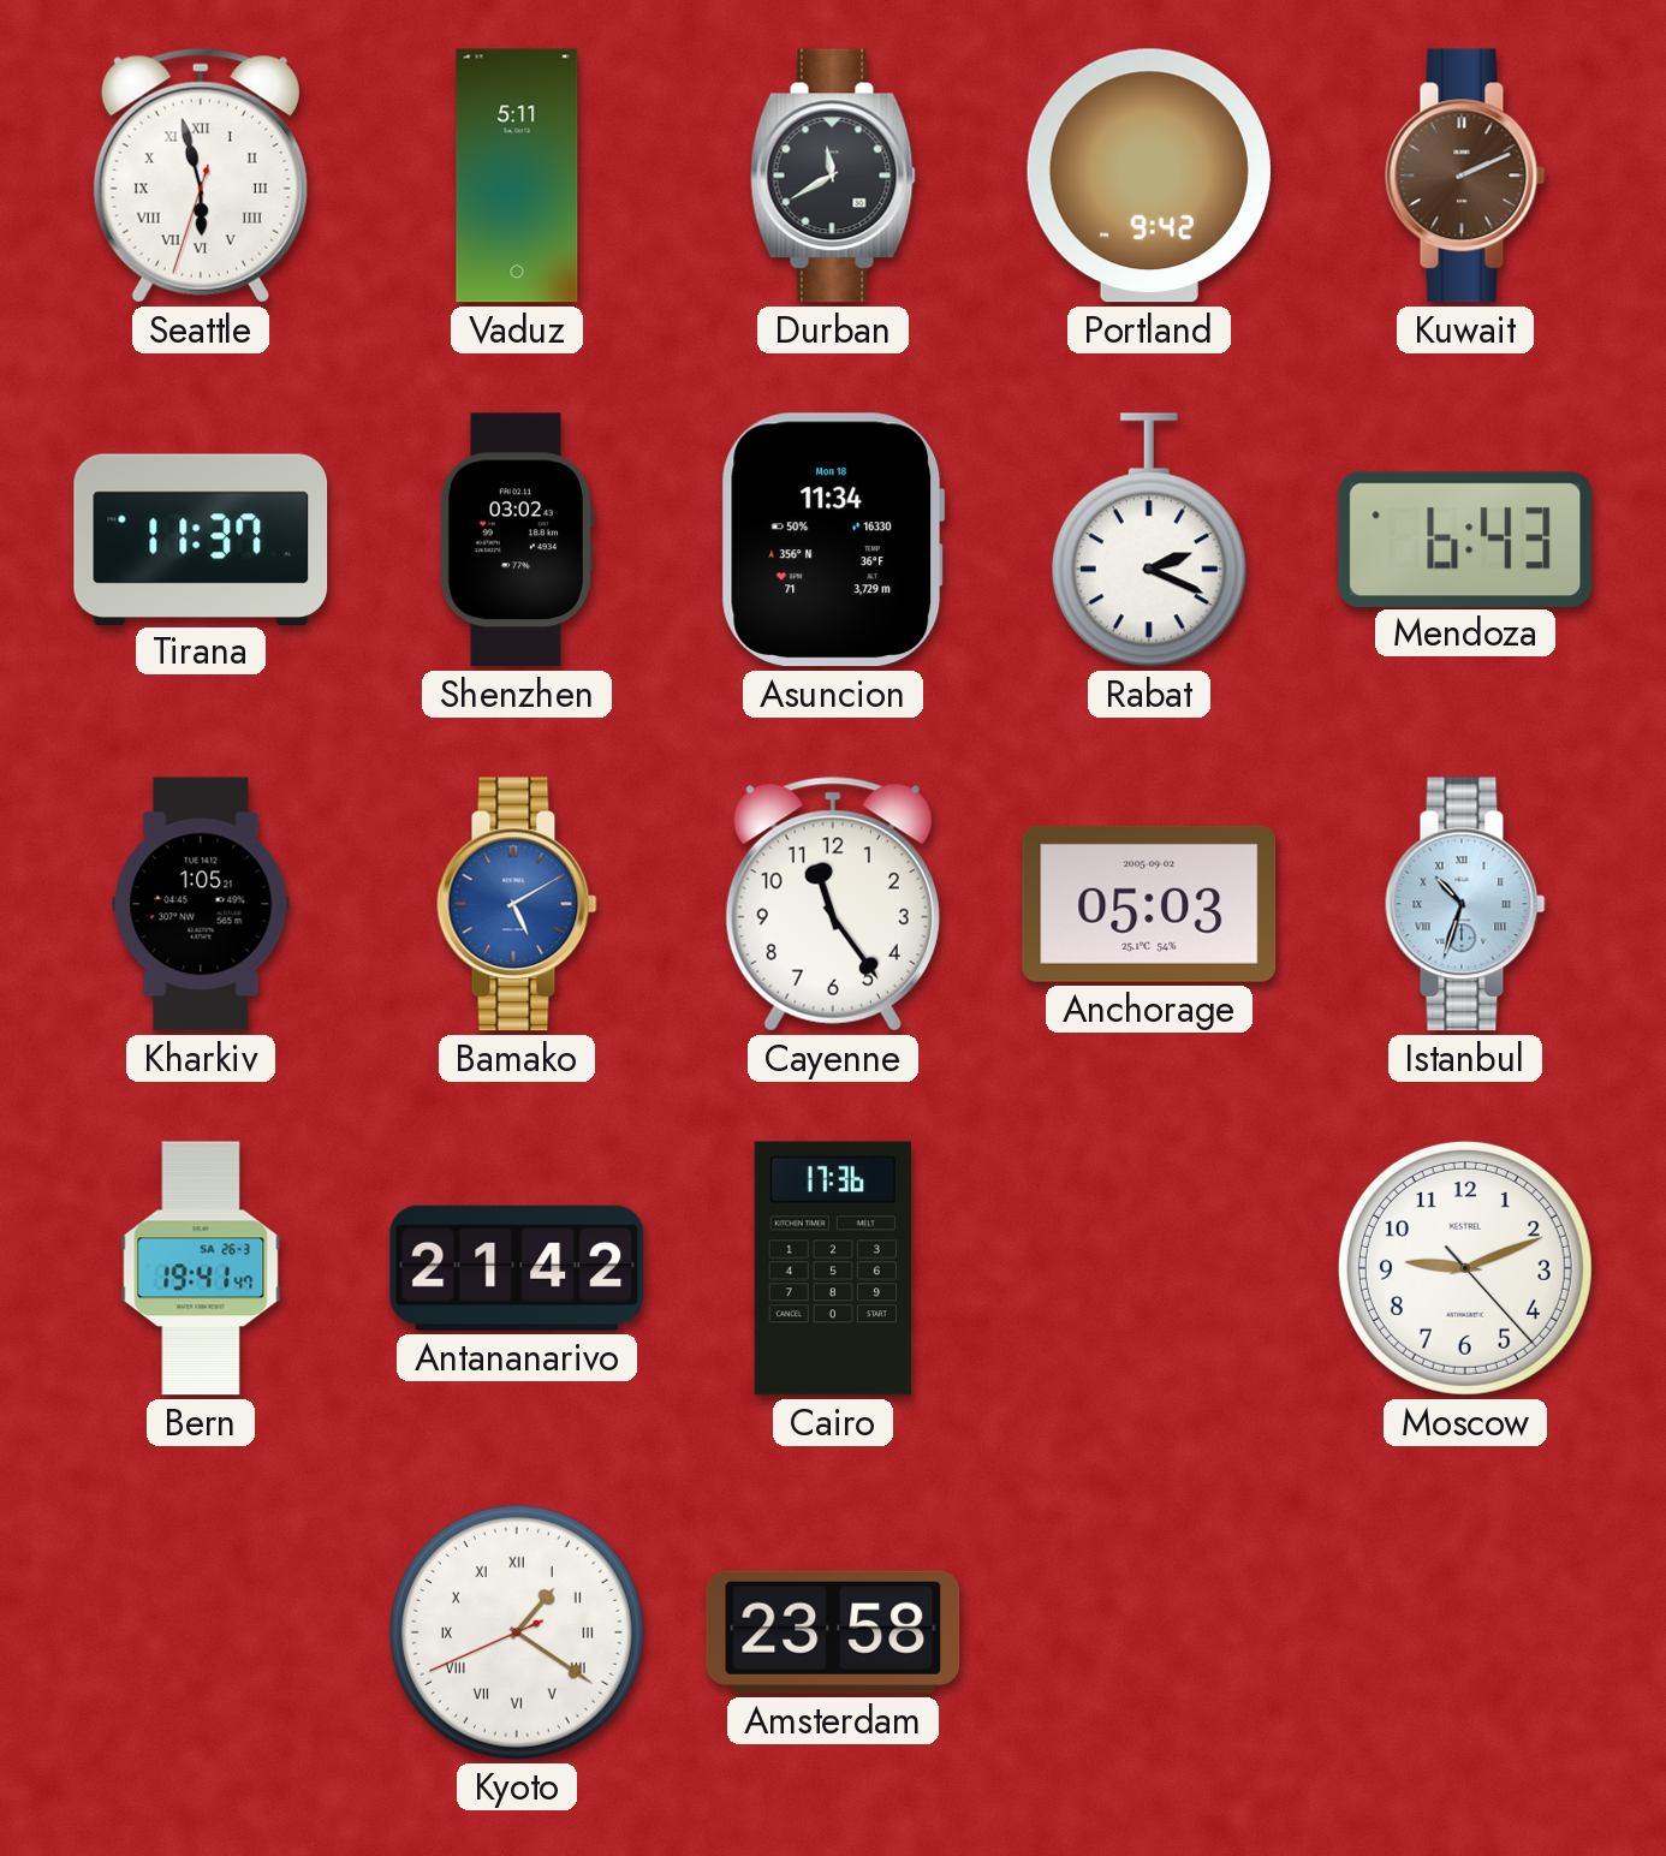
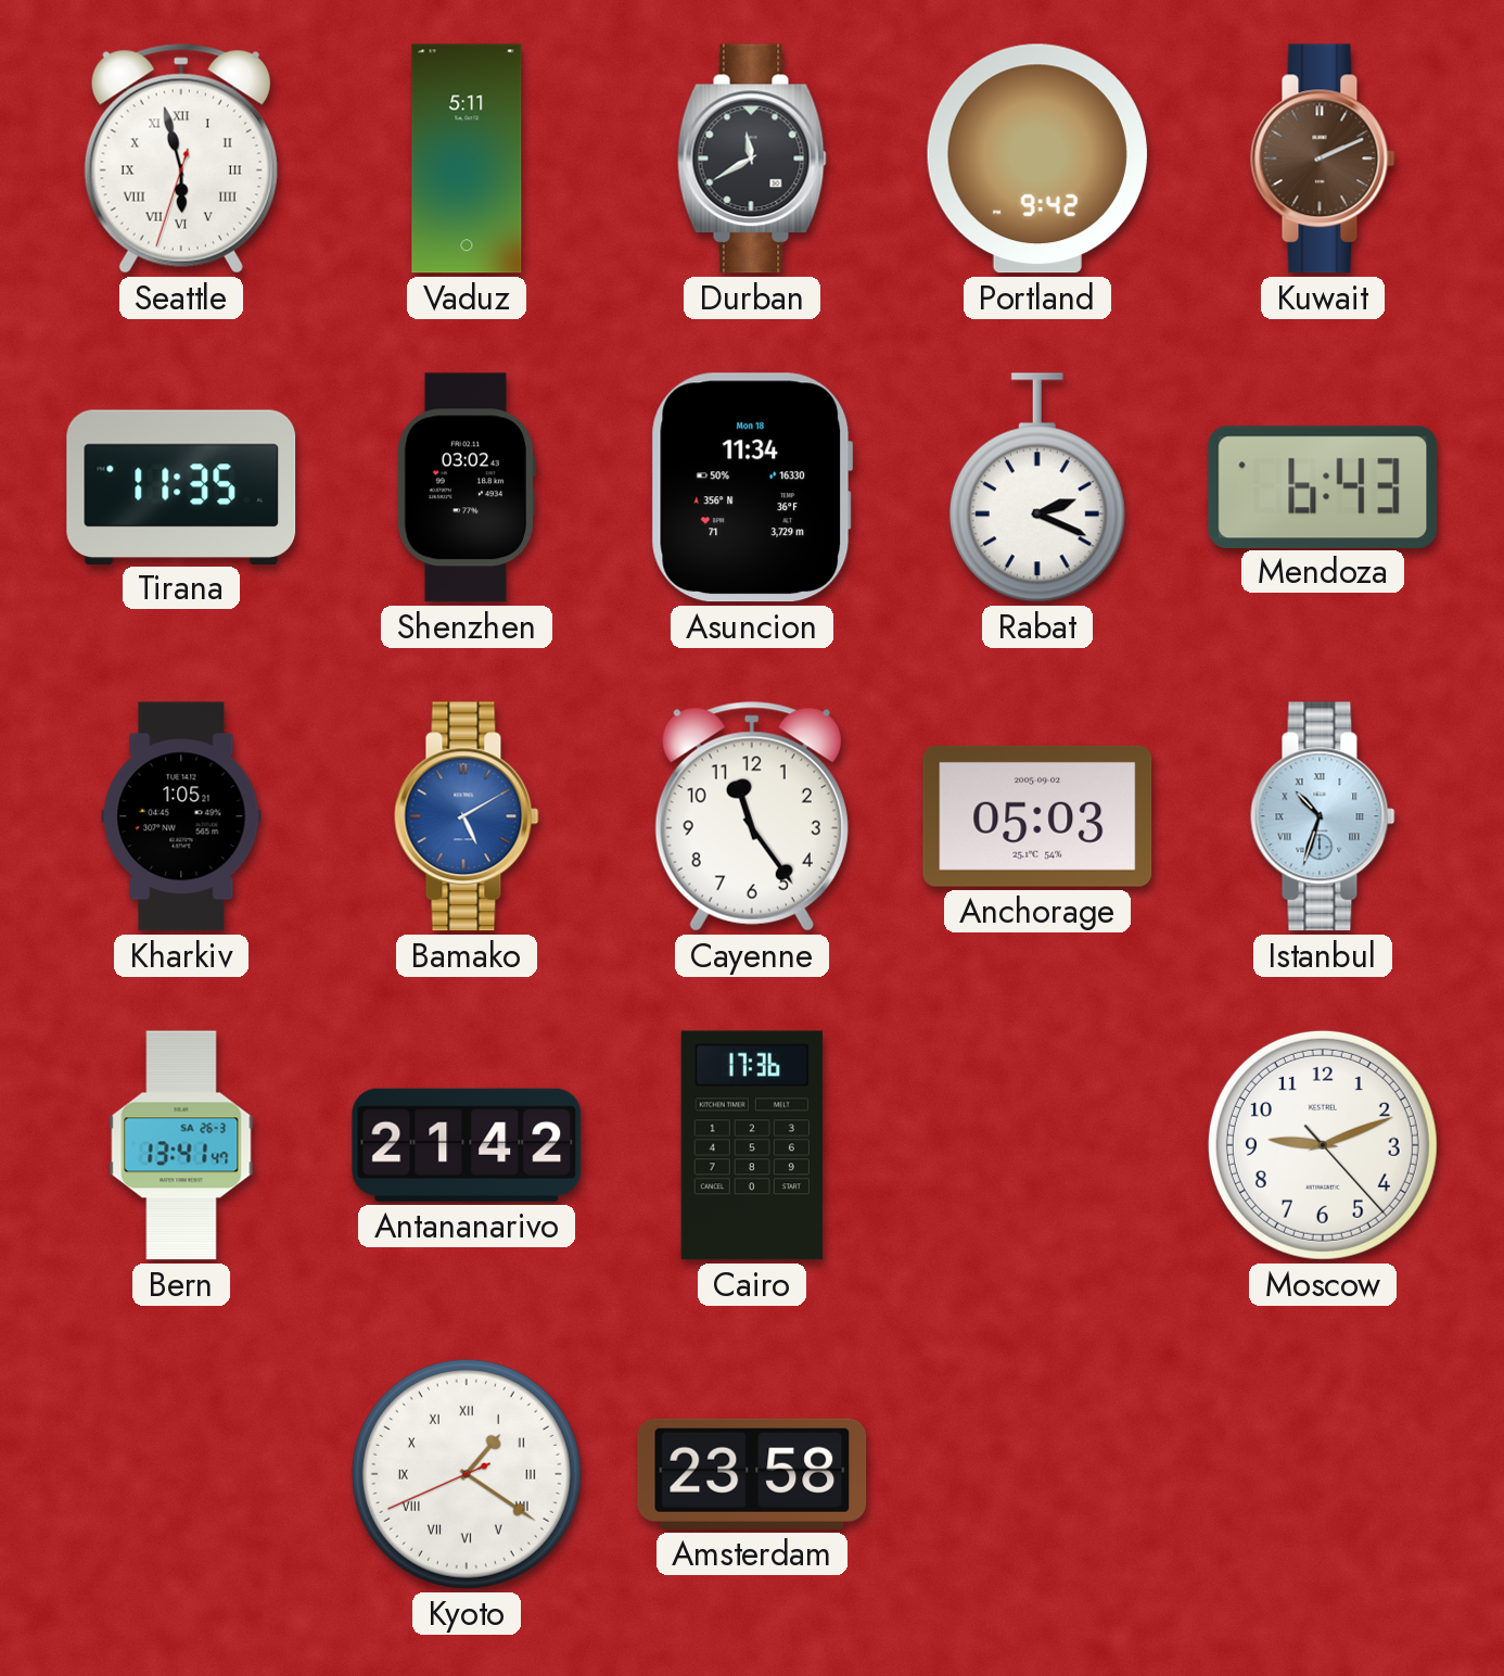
Tirana: 11:37 -> 11:35
Bern: 19:41 -> 13:41
